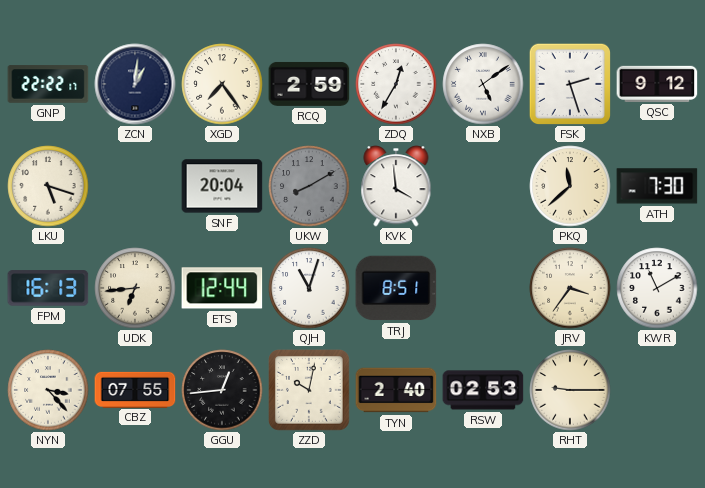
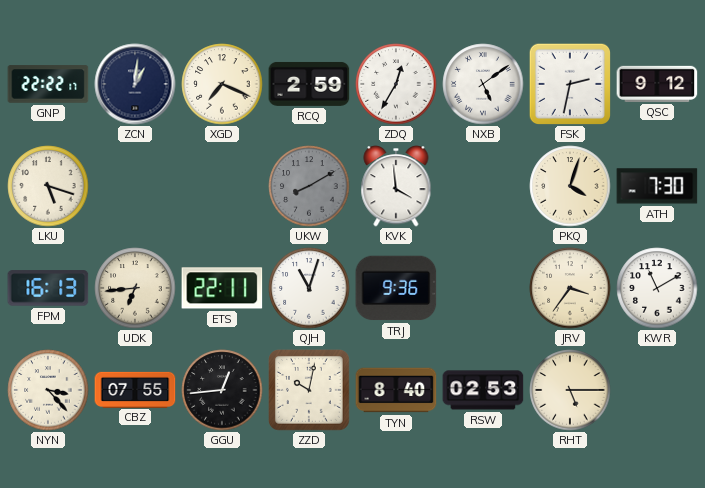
XGD: 7:24 -> 7:19
FSK: 2:27 -> 2:32
SNF: 20:04 -> none
PKQ: 11:38 -> 4:03
ETS: 12:44 -> 22:11
TRJ: 8:51 -> 9:36
TYN: 2:40 -> 8:40
RHT: 9:15 -> 5:15
